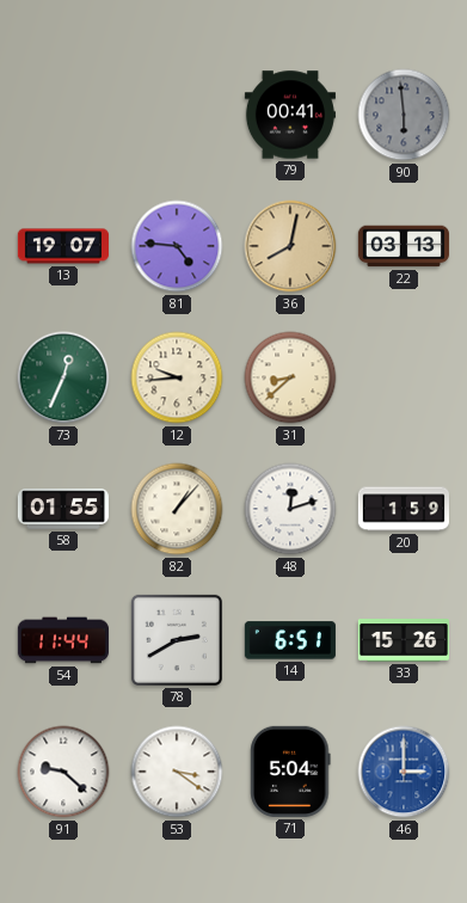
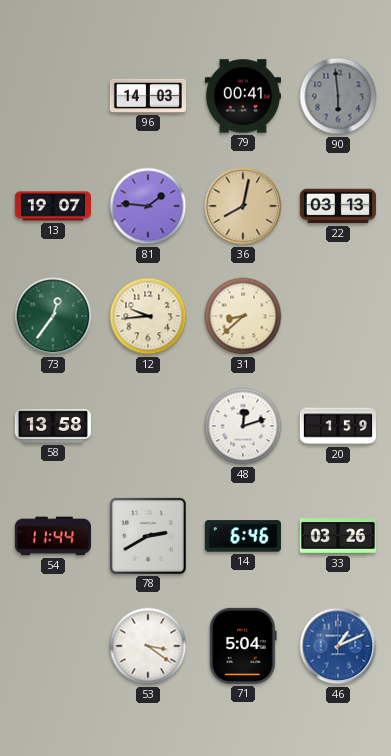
96: none -> 14:03
81: 4:46 -> 1:46
73: 12:34 -> 12:36
58: 01:55 -> 13:58
82: 1:07 -> none
14: 6:51 -> 6:46
33: 15:26 -> 03:26
91: 9:22 -> none
46: 3:00 -> 1:11
